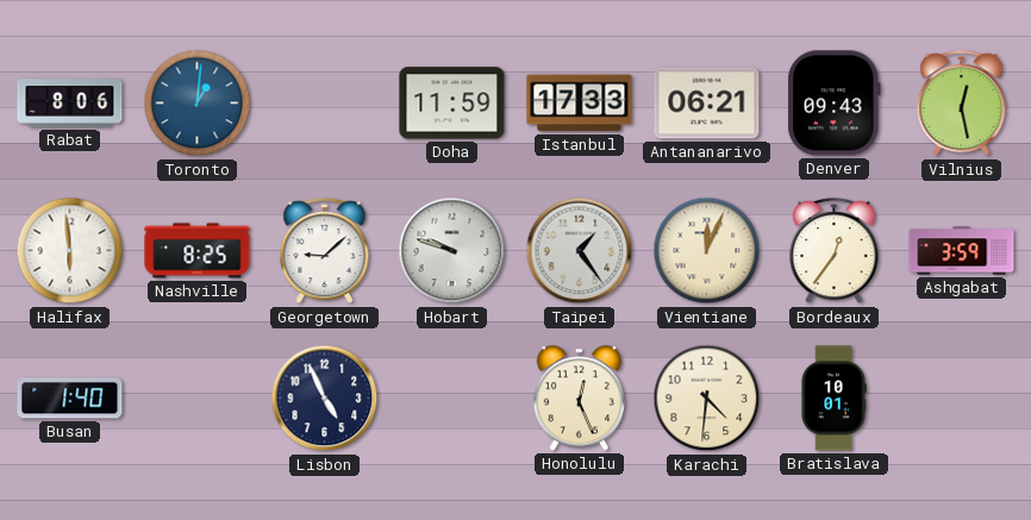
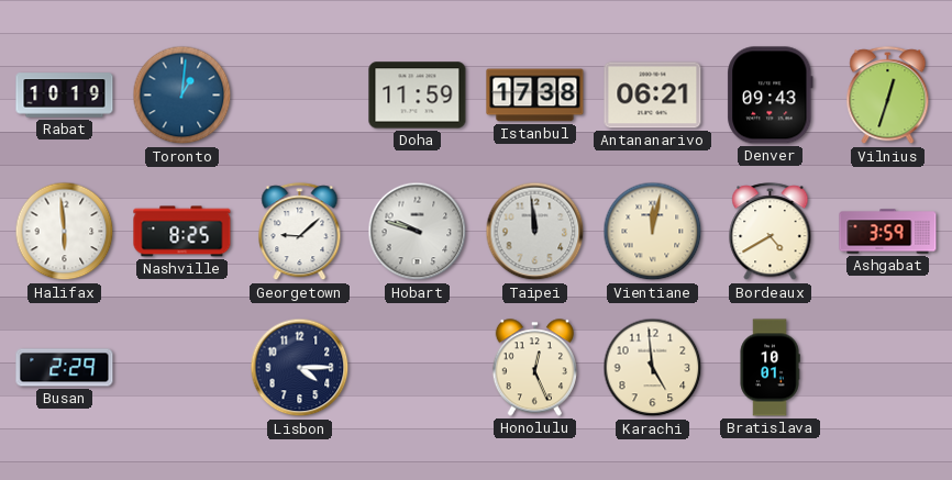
Rabat: 8:06 -> 10:19
Istanbul: 17:33 -> 17:38
Vilnius: 12:28 -> 12:33
Taipei: 1:24 -> 11:59
Vientiane: 12:04 -> 12:02
Bordeaux: 12:36 -> 4:40
Busan: 1:40 -> 2:29
Lisbon: 4:56 -> 4:15
Karachi: 4:31 -> 4:59
